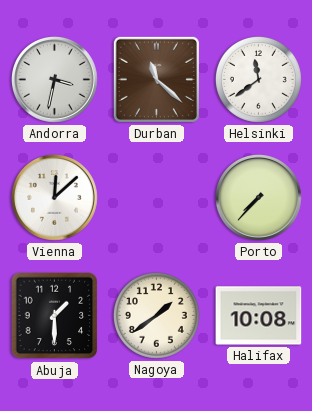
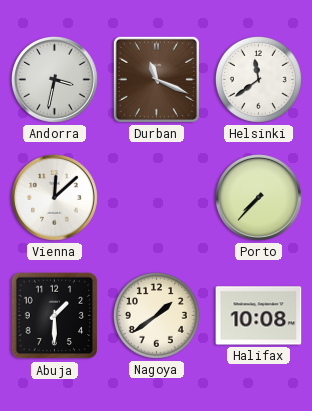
Durban: 11:22 -> 11:19
